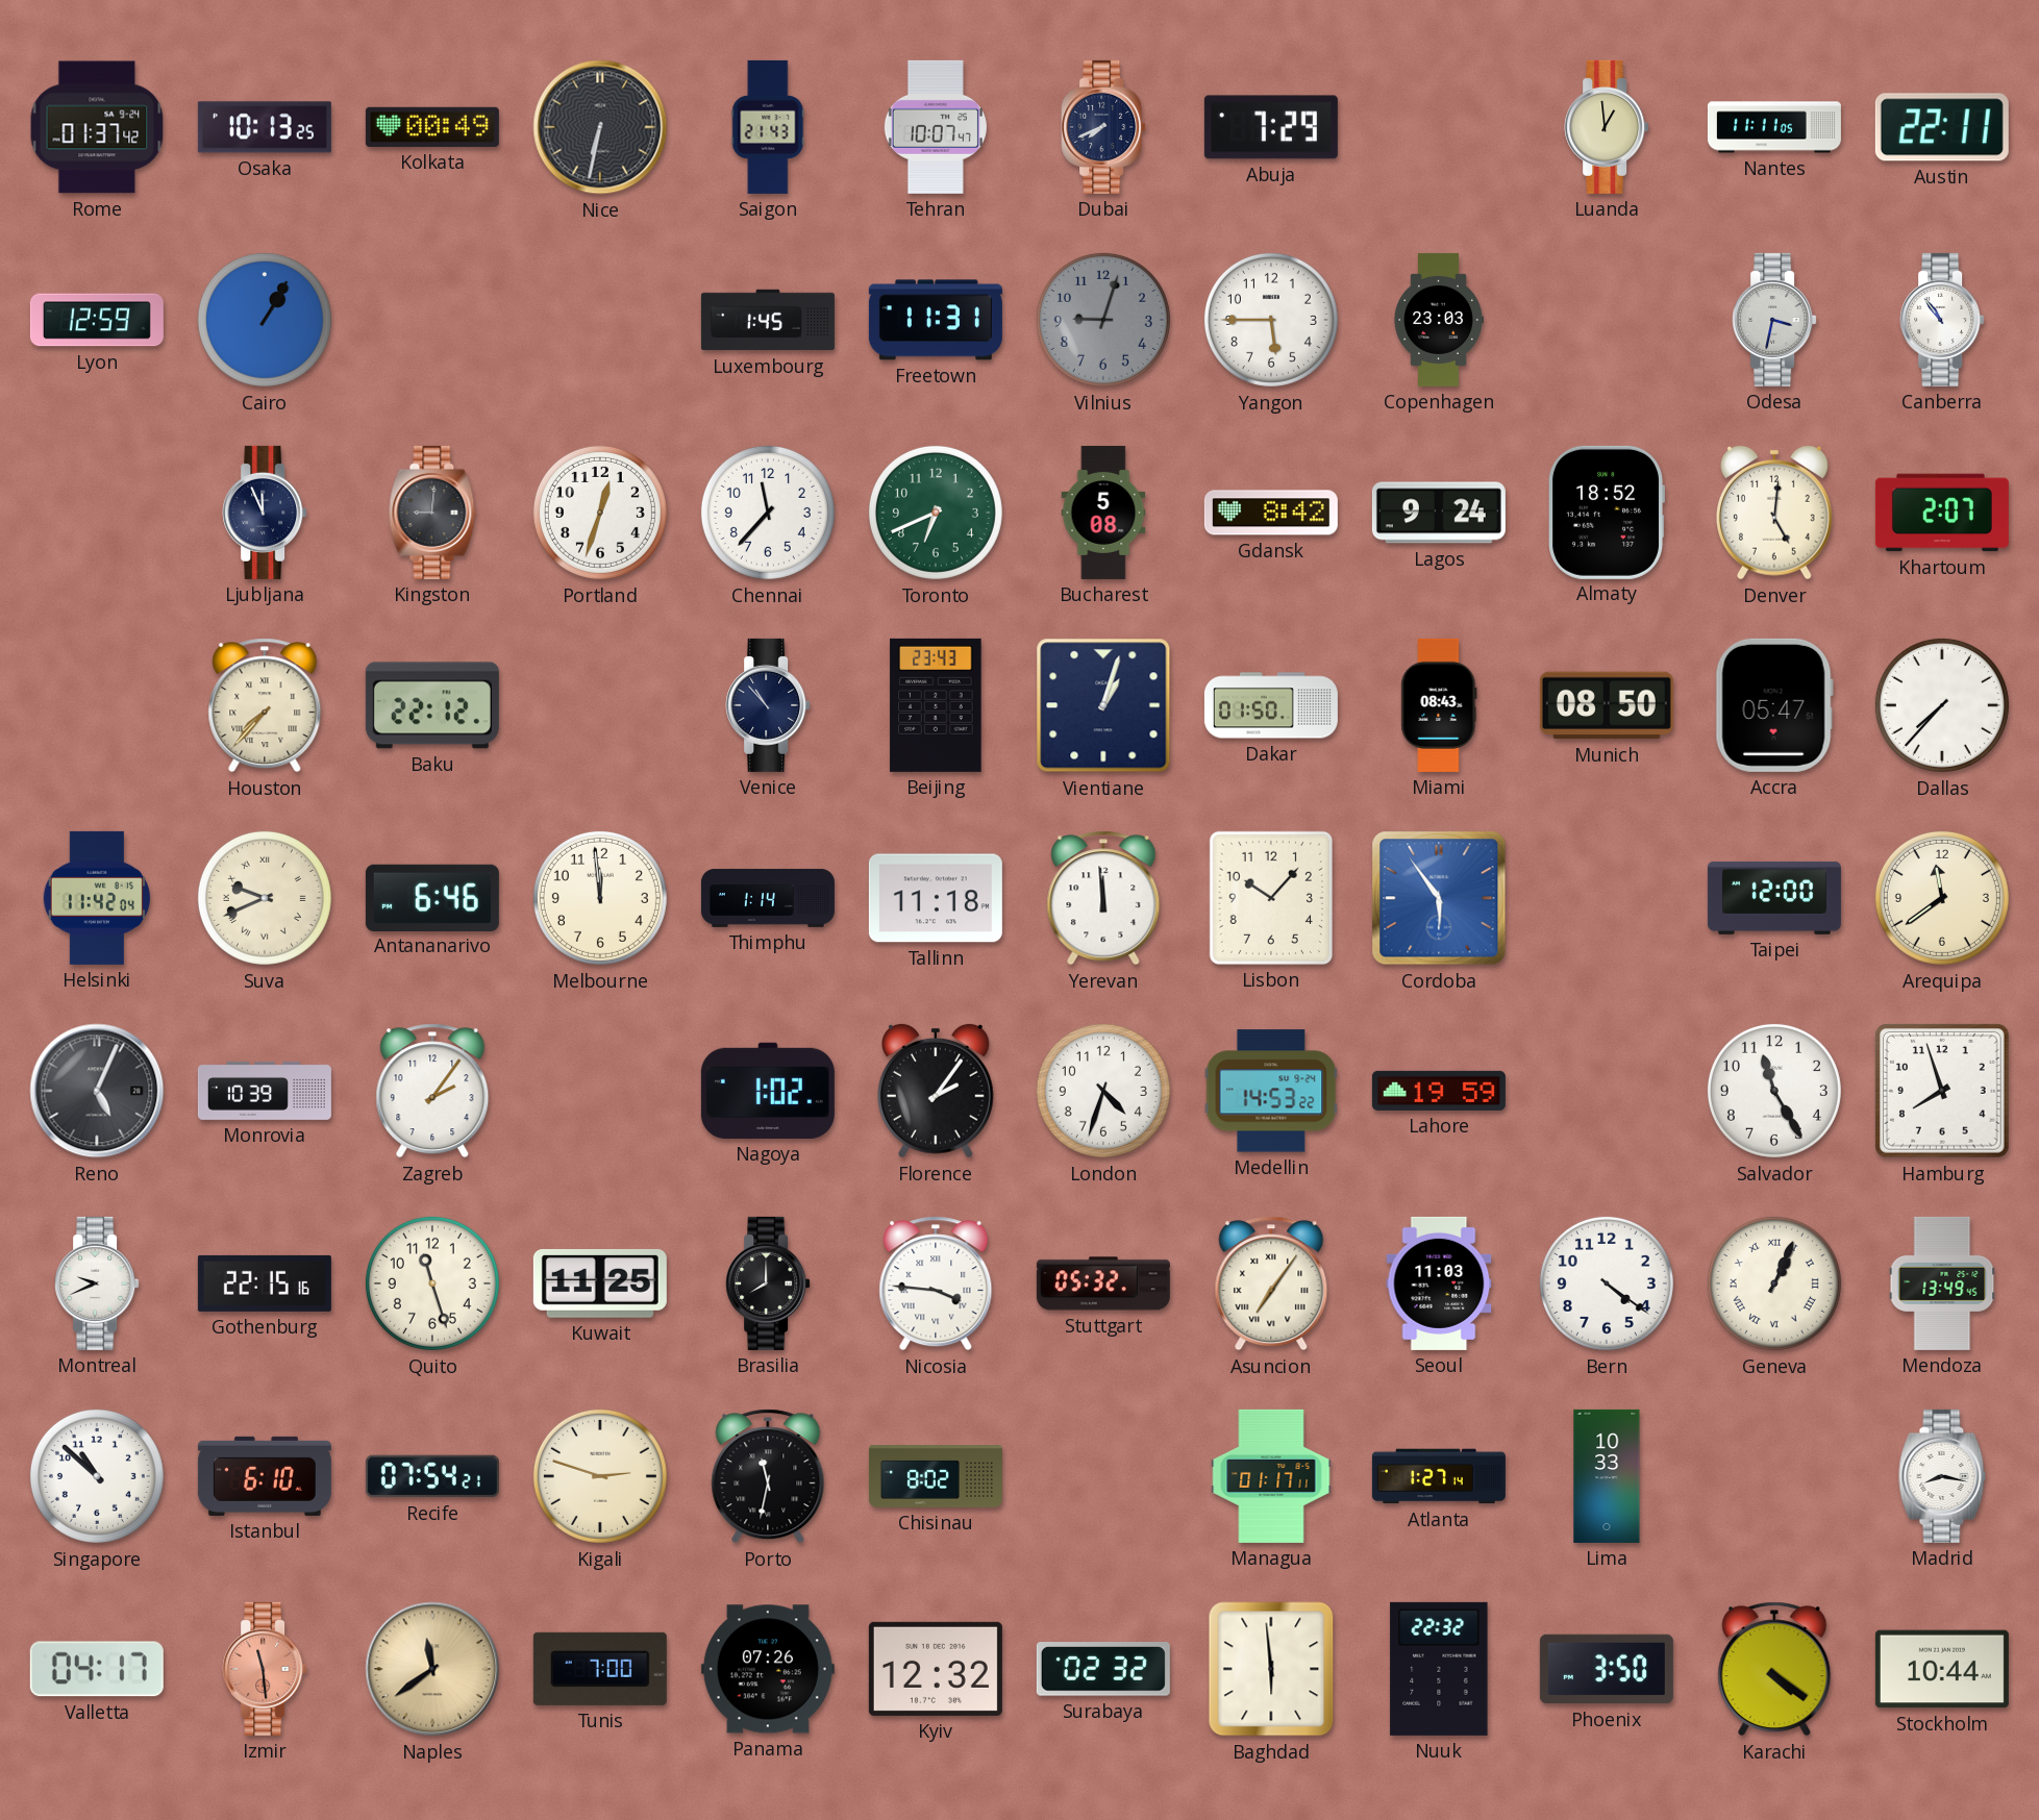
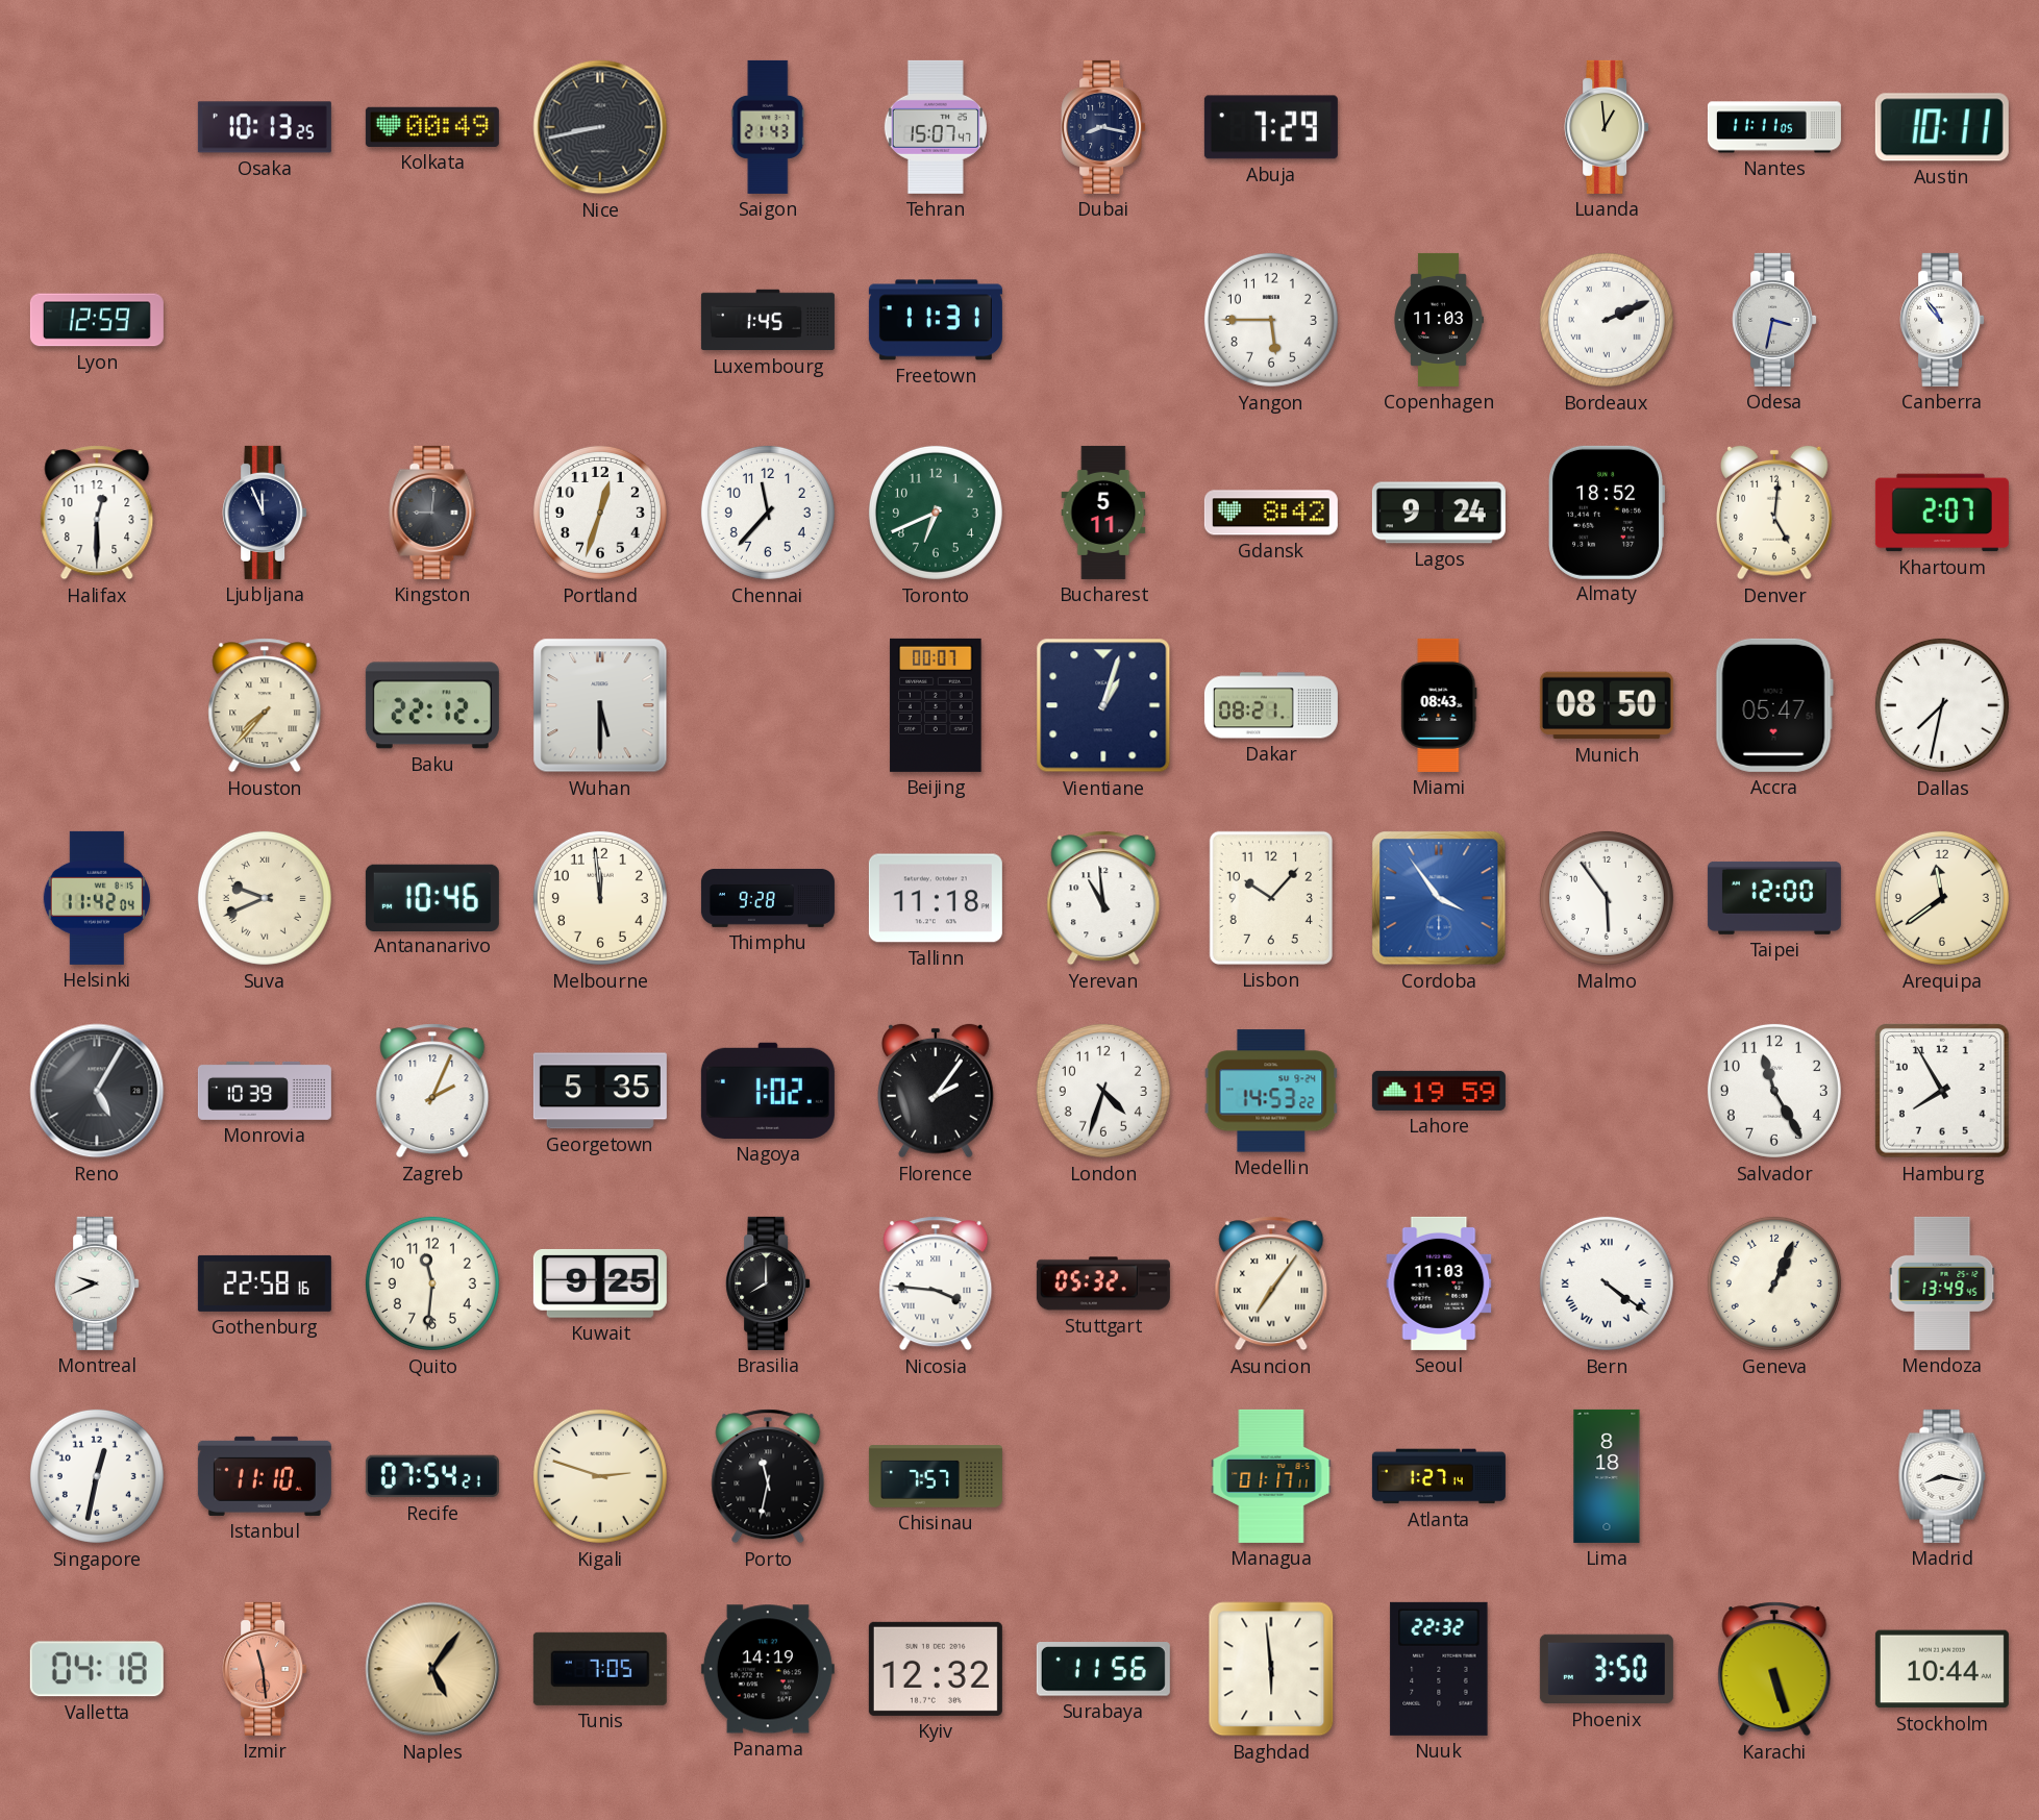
Rome: 01:37 -> none
Nice: 6:32 -> 8:43
Tehran: 10:07 -> 15:07
Dubai: 7:41 -> 8:17
Austin: 22:11 -> 10:11
Cairo: 1:05 -> none
Vilnius: 9:03 -> none
Copenhagen: 23:03 -> 11:03
Bordeaux: none -> 2:11
Halifax: none -> 12:30
Bucharest: 5:08 -> 5:11
Wuhan: none -> 5:30
Venice: 10:53 -> none
Beijing: 23:43 -> 00:07
Dakar: 01:50 -> 08:21
Dallas: 7:37 -> 7:32
Antananarivo: 6:46 -> 10:46
Thimphu: 1:14 -> 9:28
Yerevan: 11:59 -> 10:59
Cordoba: 5:54 -> 3:54
Malmo: none -> 5:54
Reno: 5:04 -> 5:05
Zagreb: 2:06 -> 2:04
Georgetown: none -> 5:35
Hamburg: 7:57 -> 7:55
Gothenburg: 22:15 -> 22:58
Quito: 11:27 -> 11:31
Kuwait: 11:25 -> 9:25
Bern numerals: Arabic -> Roman
Geneva numerals: Roman -> Arabic
Singapore: 10:52 -> 12:32
Istanbul: 6:10 -> 11:10
Chisinau: 8:02 -> 7:57
Lima: 10:33 -> 8:18
Valletta: 04:17 -> 04:18
Naples: 11:39 -> 5:06
Tunis: 7:00 -> 7:05
Panama: 07:26 -> 14:19
Surabaya: 02:32 -> 11:56
Karachi: 4:21 -> 5:27
